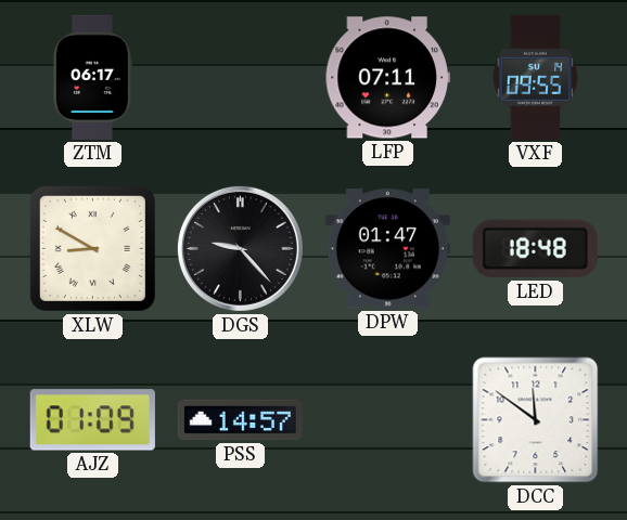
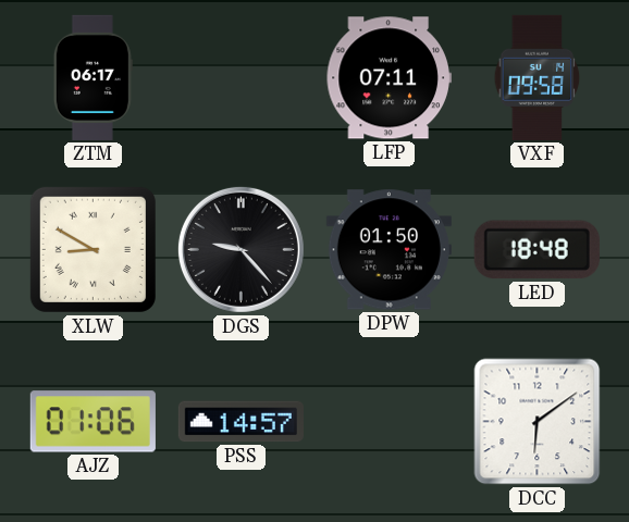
VXF: 09:55 -> 09:58
DPW: 01:47 -> 01:50
AJZ: 01:09 -> 01:06
DCC: 11:51 -> 6:09
